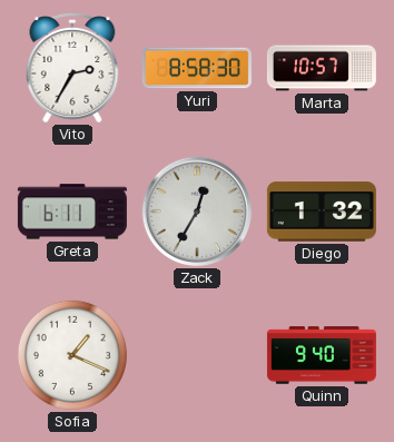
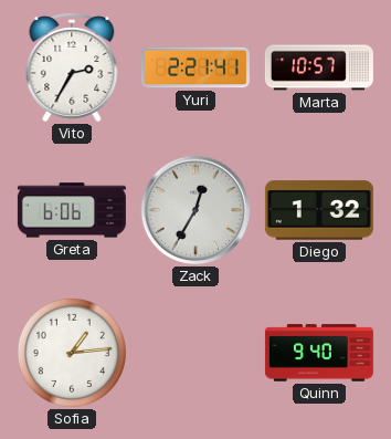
Yuri: 8:58 -> 2:21
Greta: 6:11 -> 6:06
Sofia: 1:19 -> 1:14
